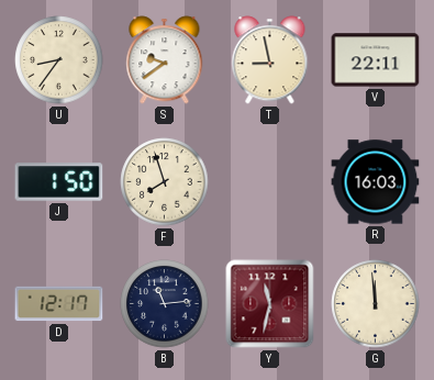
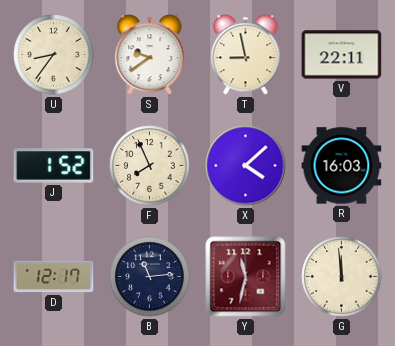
J: 1:50 -> 1:52
F: 7:57 -> 7:56
X: none -> 4:08
